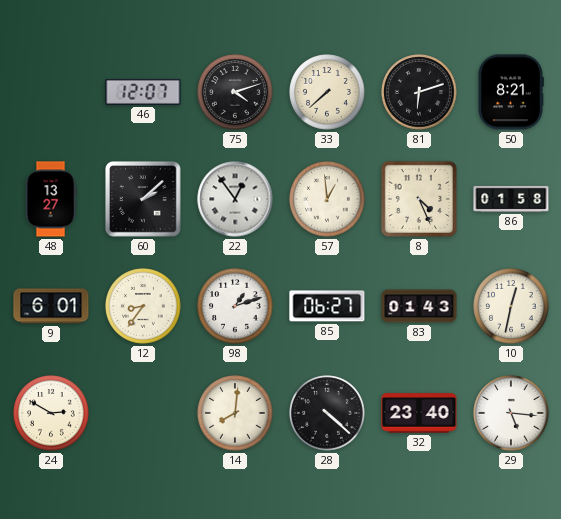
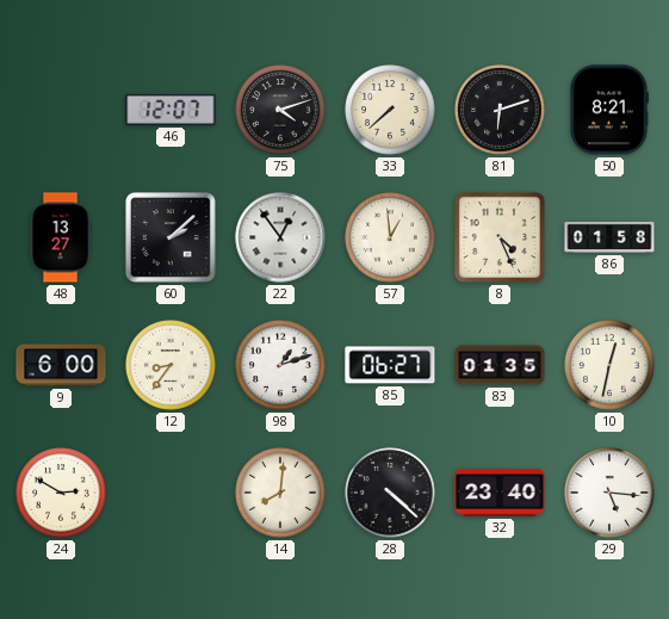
9: 6:01 -> 6:00
83: 01:43 -> 01:35
